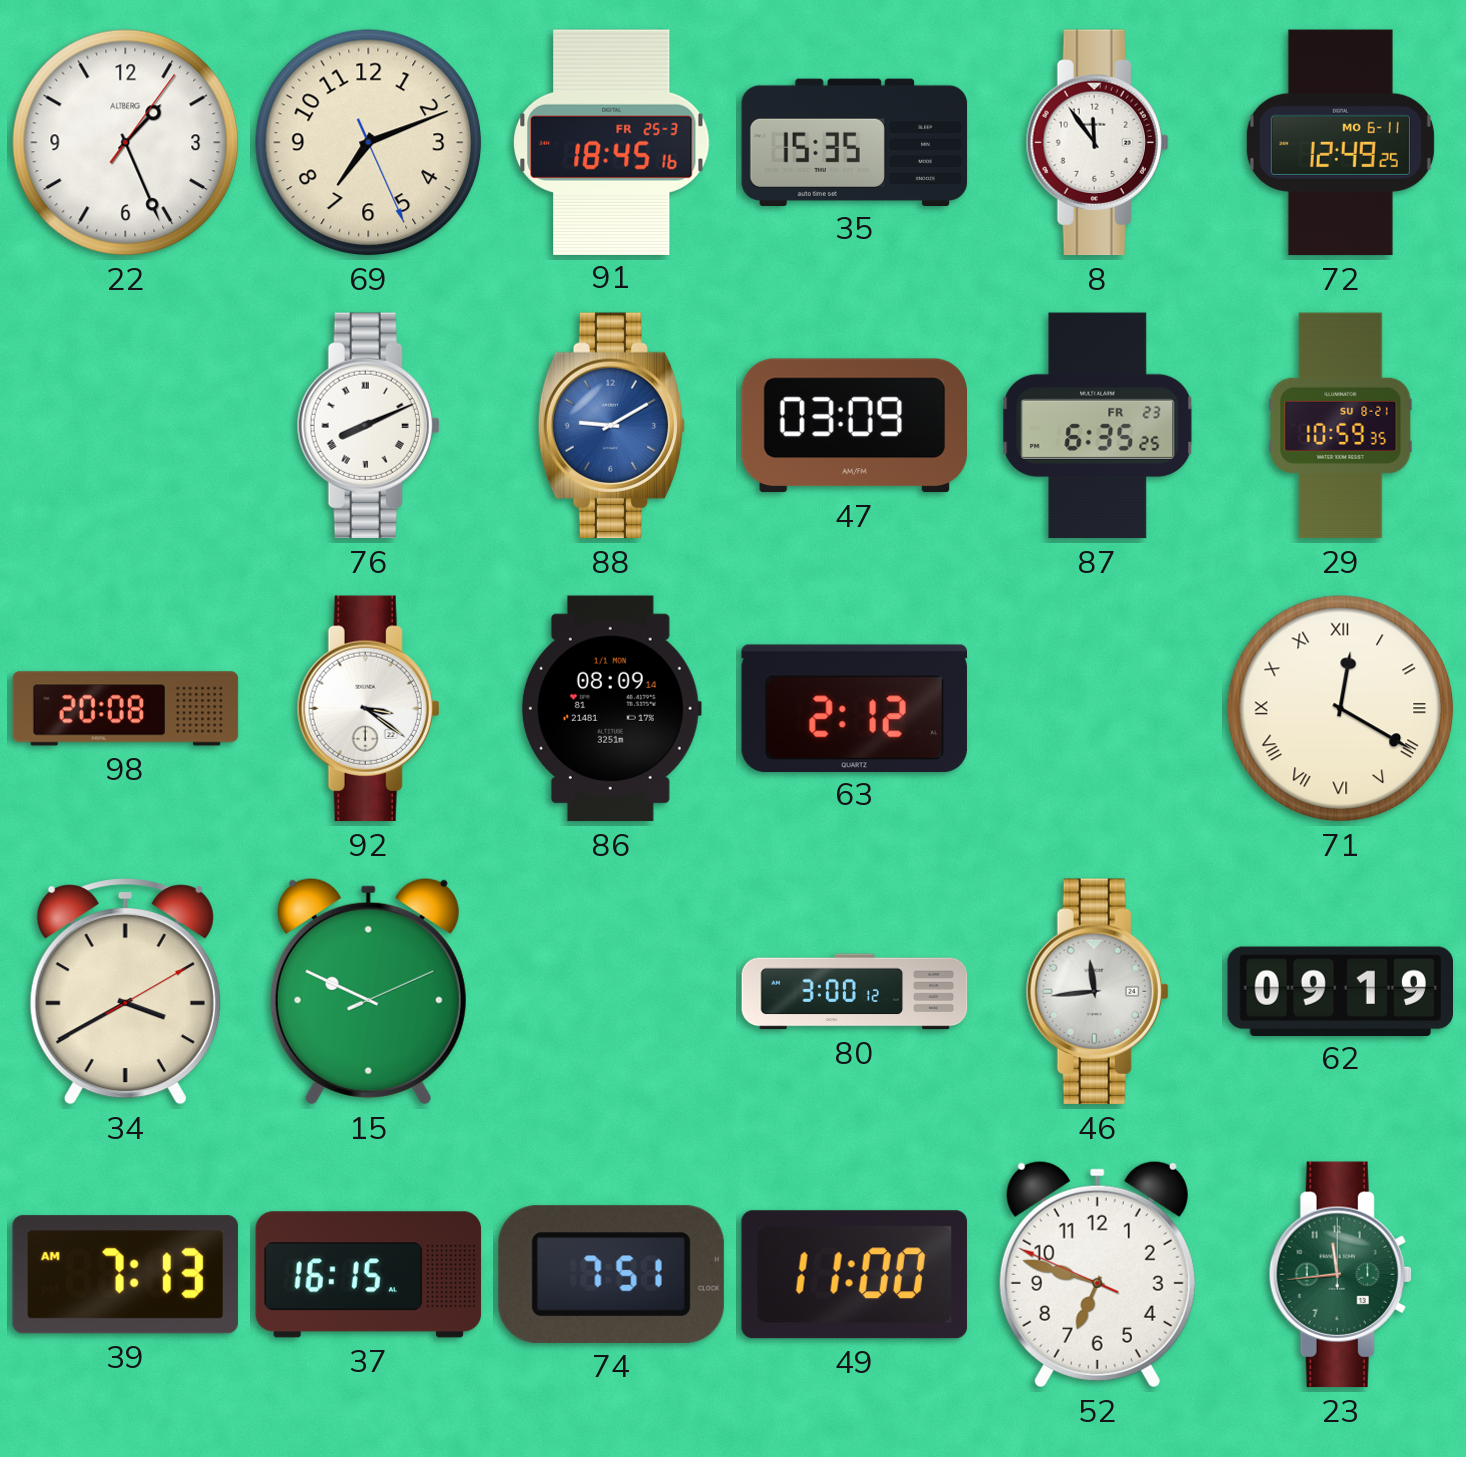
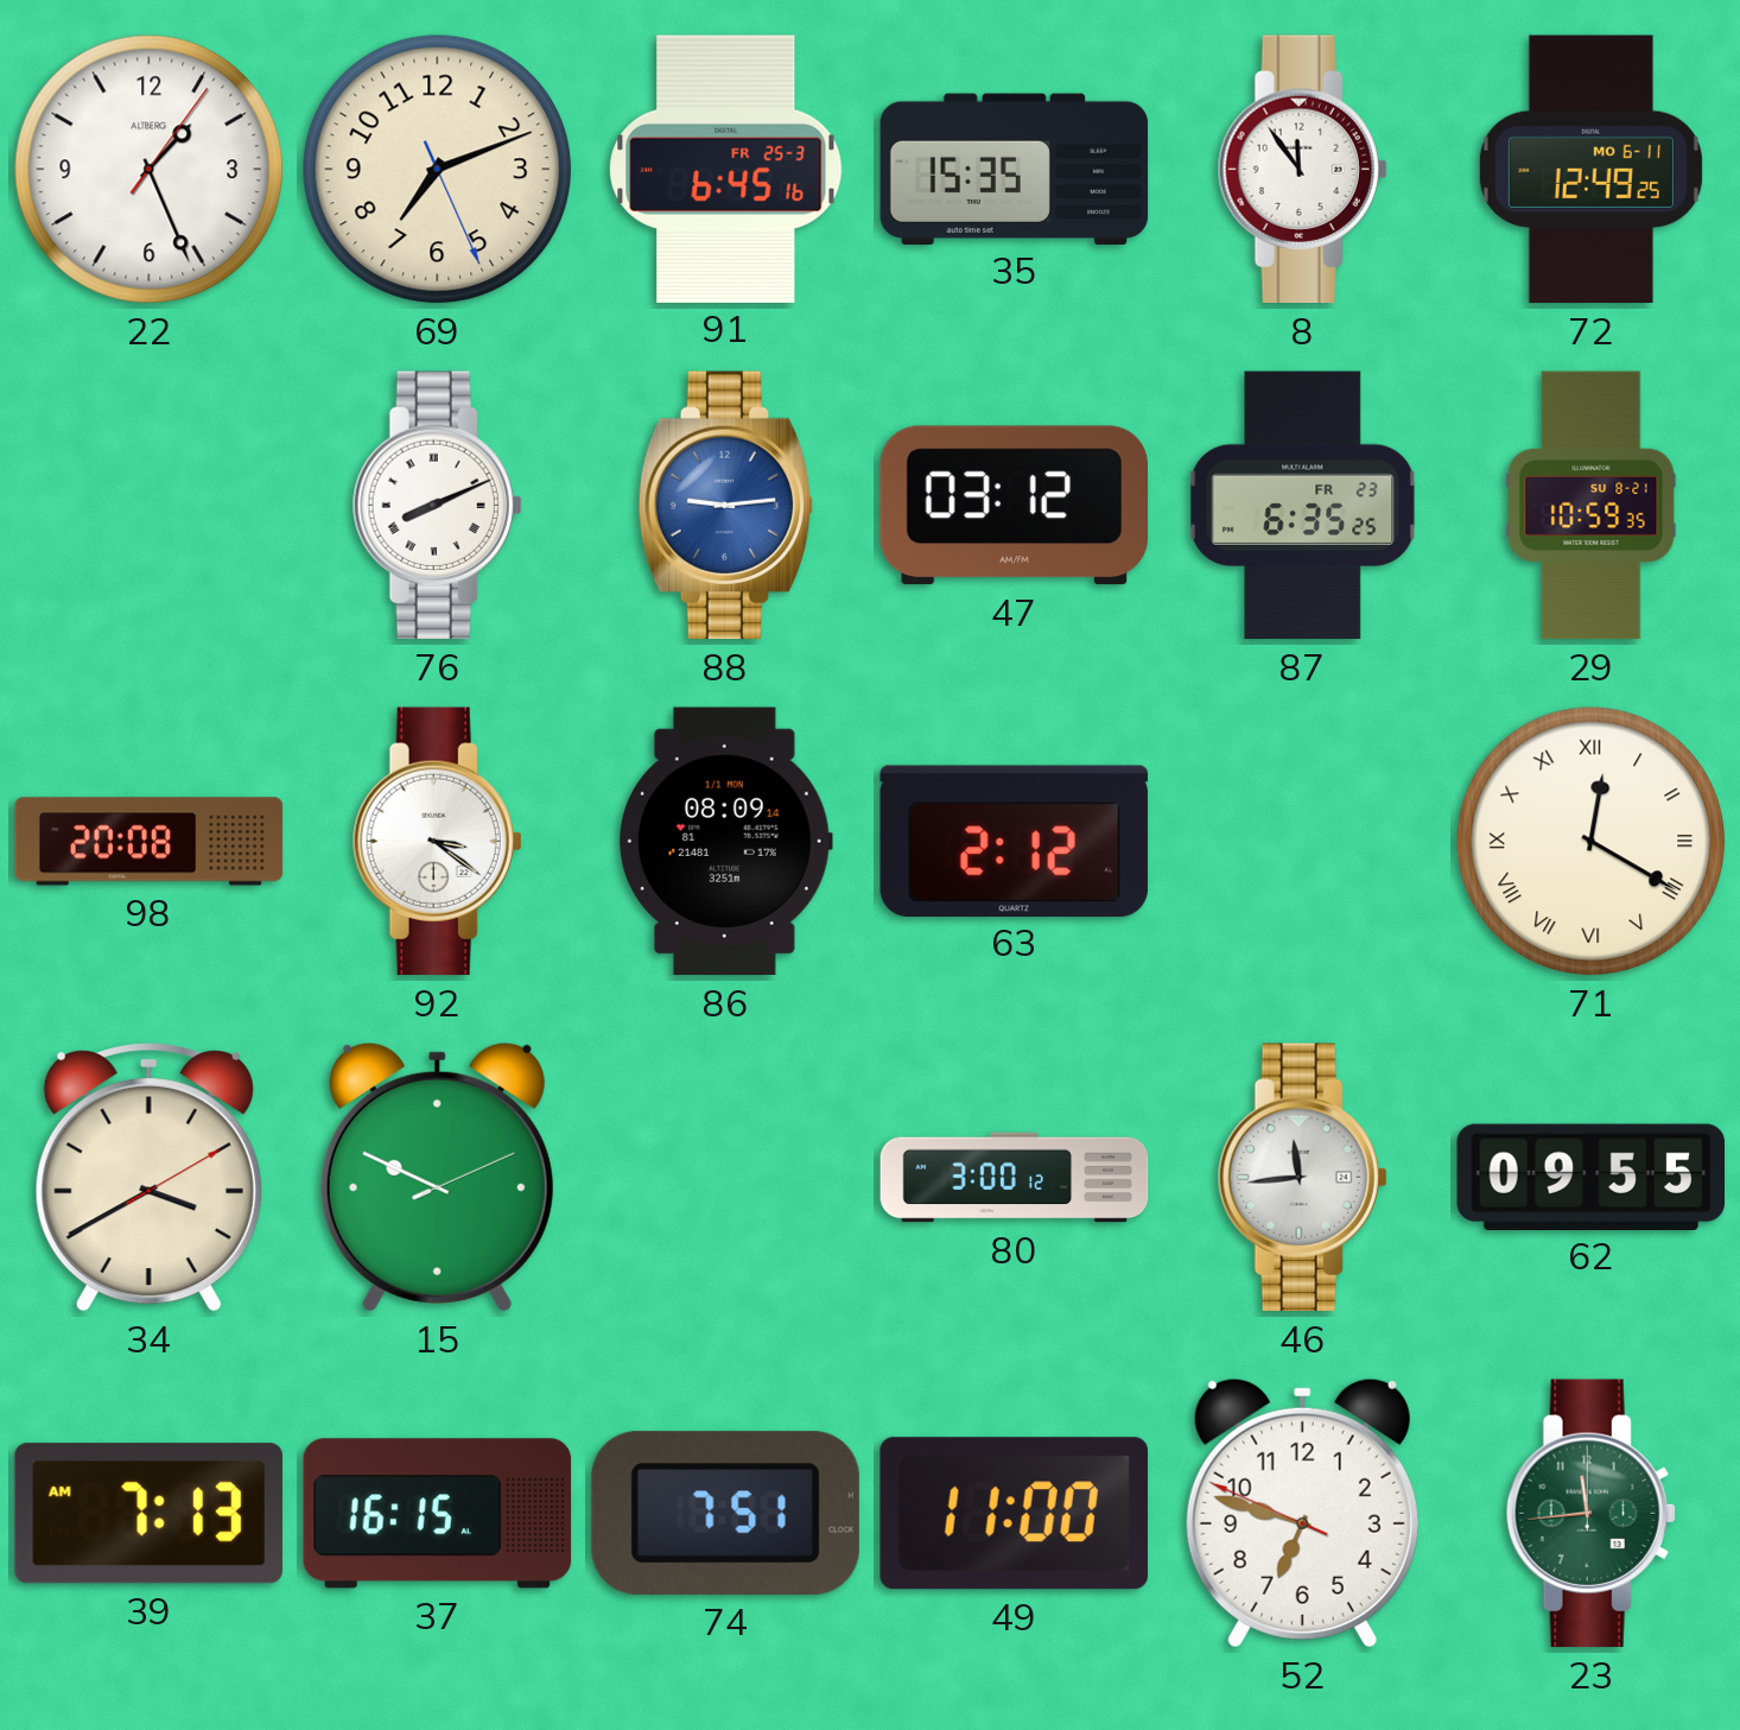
91: 18:45 -> 6:45
88: 9:10 -> 9:14
47: 03:09 -> 03:12
62: 09:19 -> 09:55
